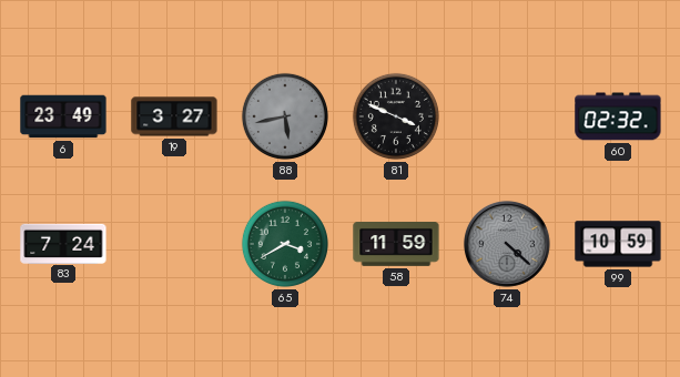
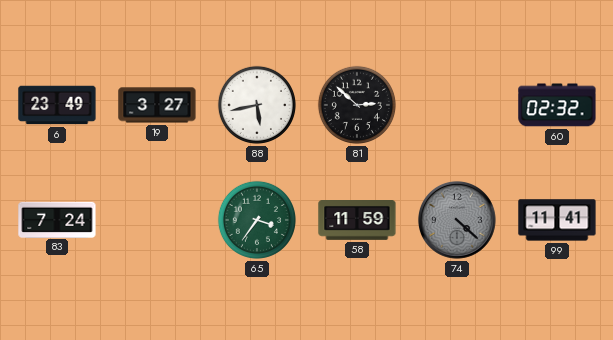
88 dial: grey -> white
81: 3:49 -> 2:52
65: 3:40 -> 3:36
99: 10:59 -> 11:41
